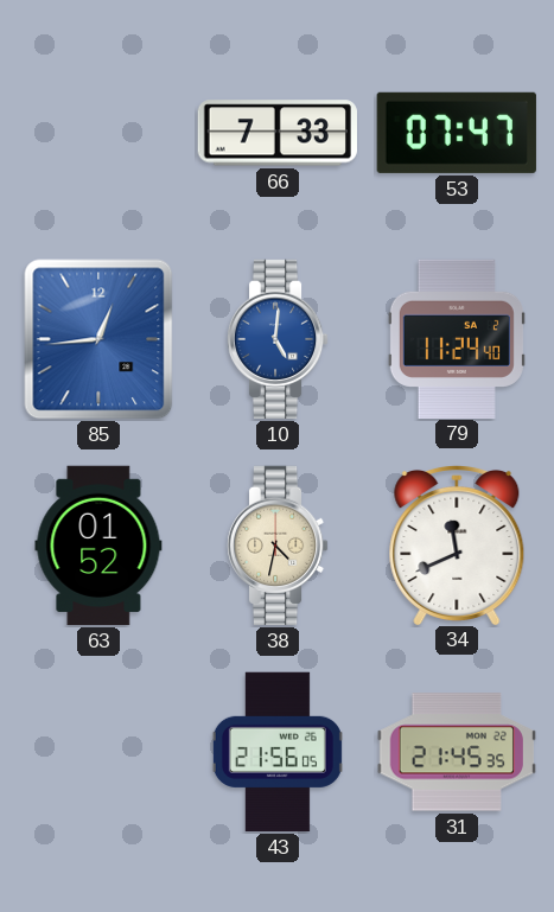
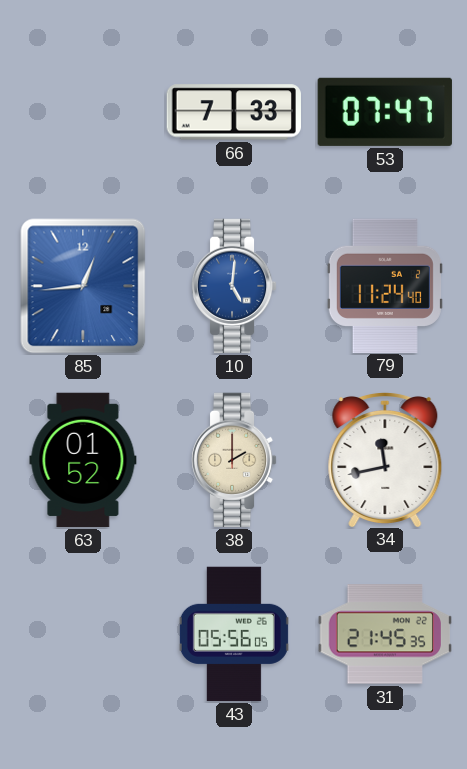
38: 4:32 -> 2:00
34: 11:41 -> 11:43
43: 21:56 -> 05:56
